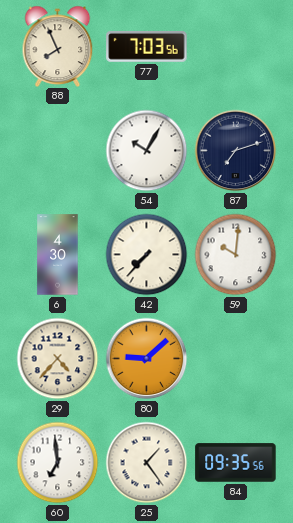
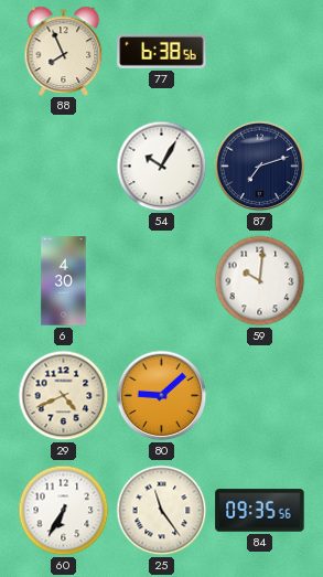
77: 7:03 -> 6:38
42: 7:37 -> none
29: 4:37 -> 4:41
60: 6:59 -> 6:35
25: 1:24 -> 11:24
